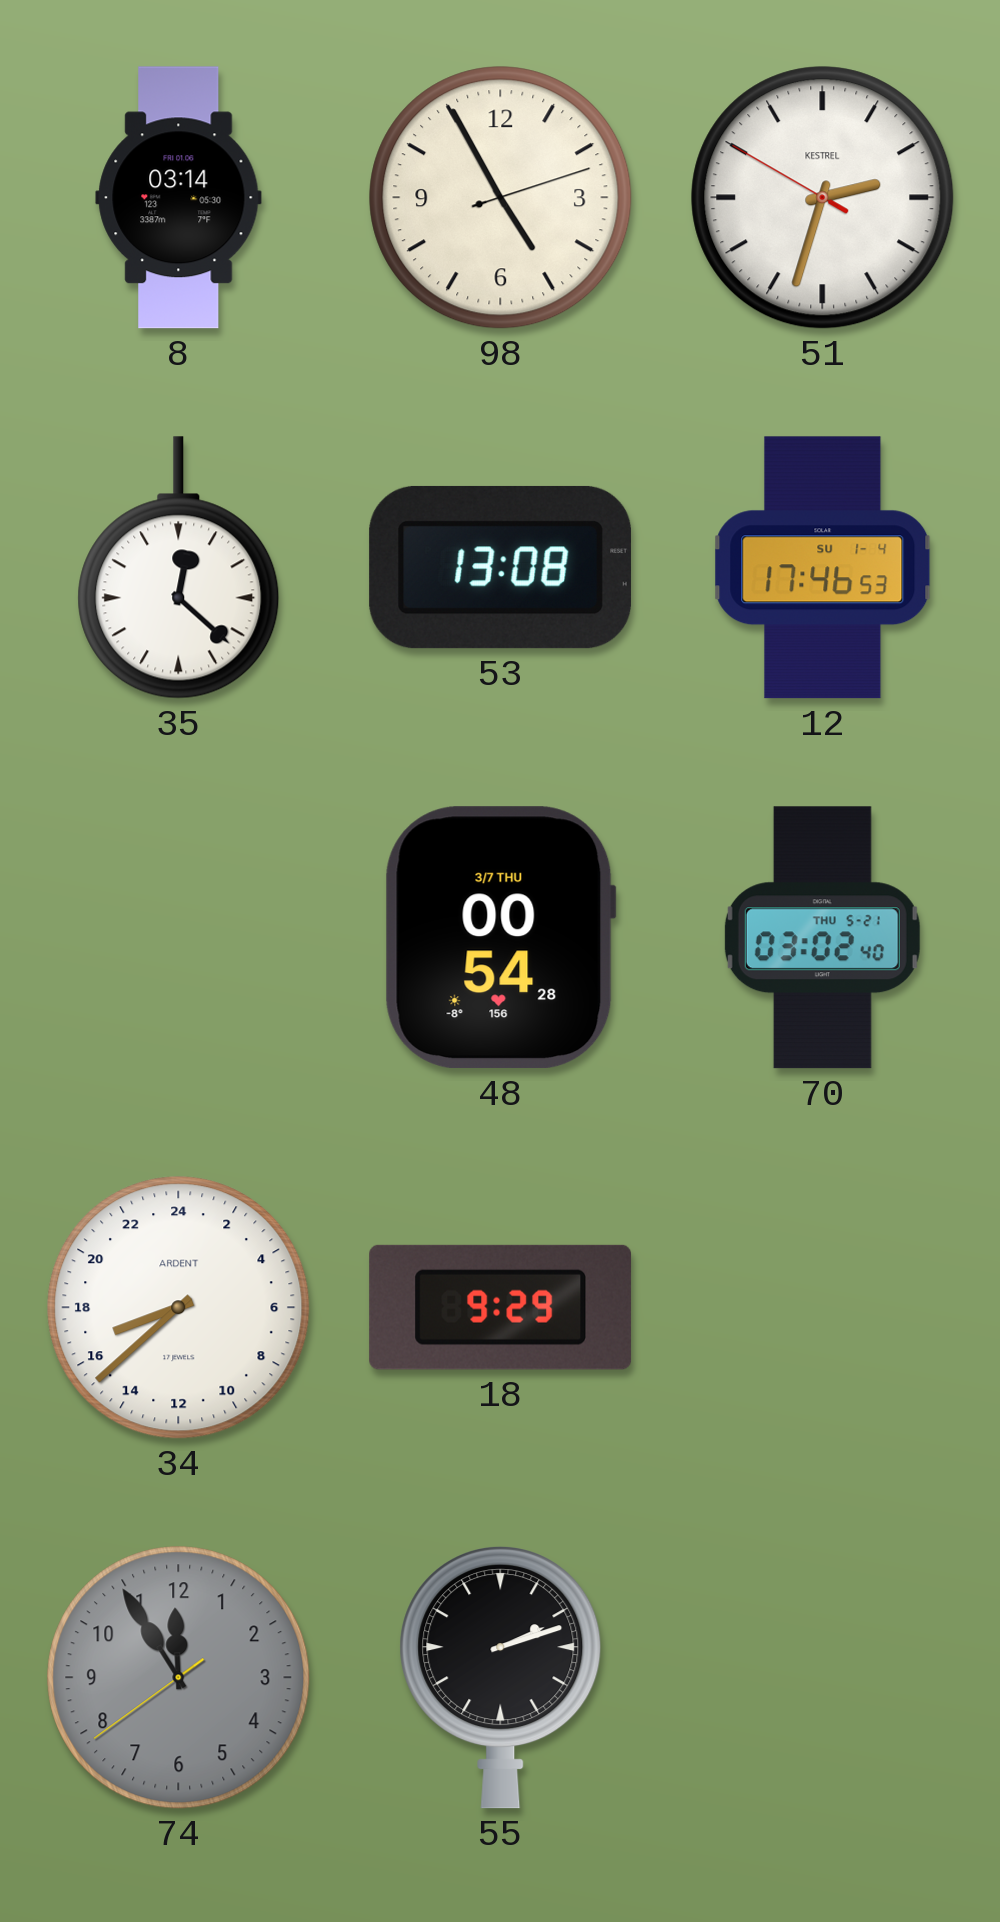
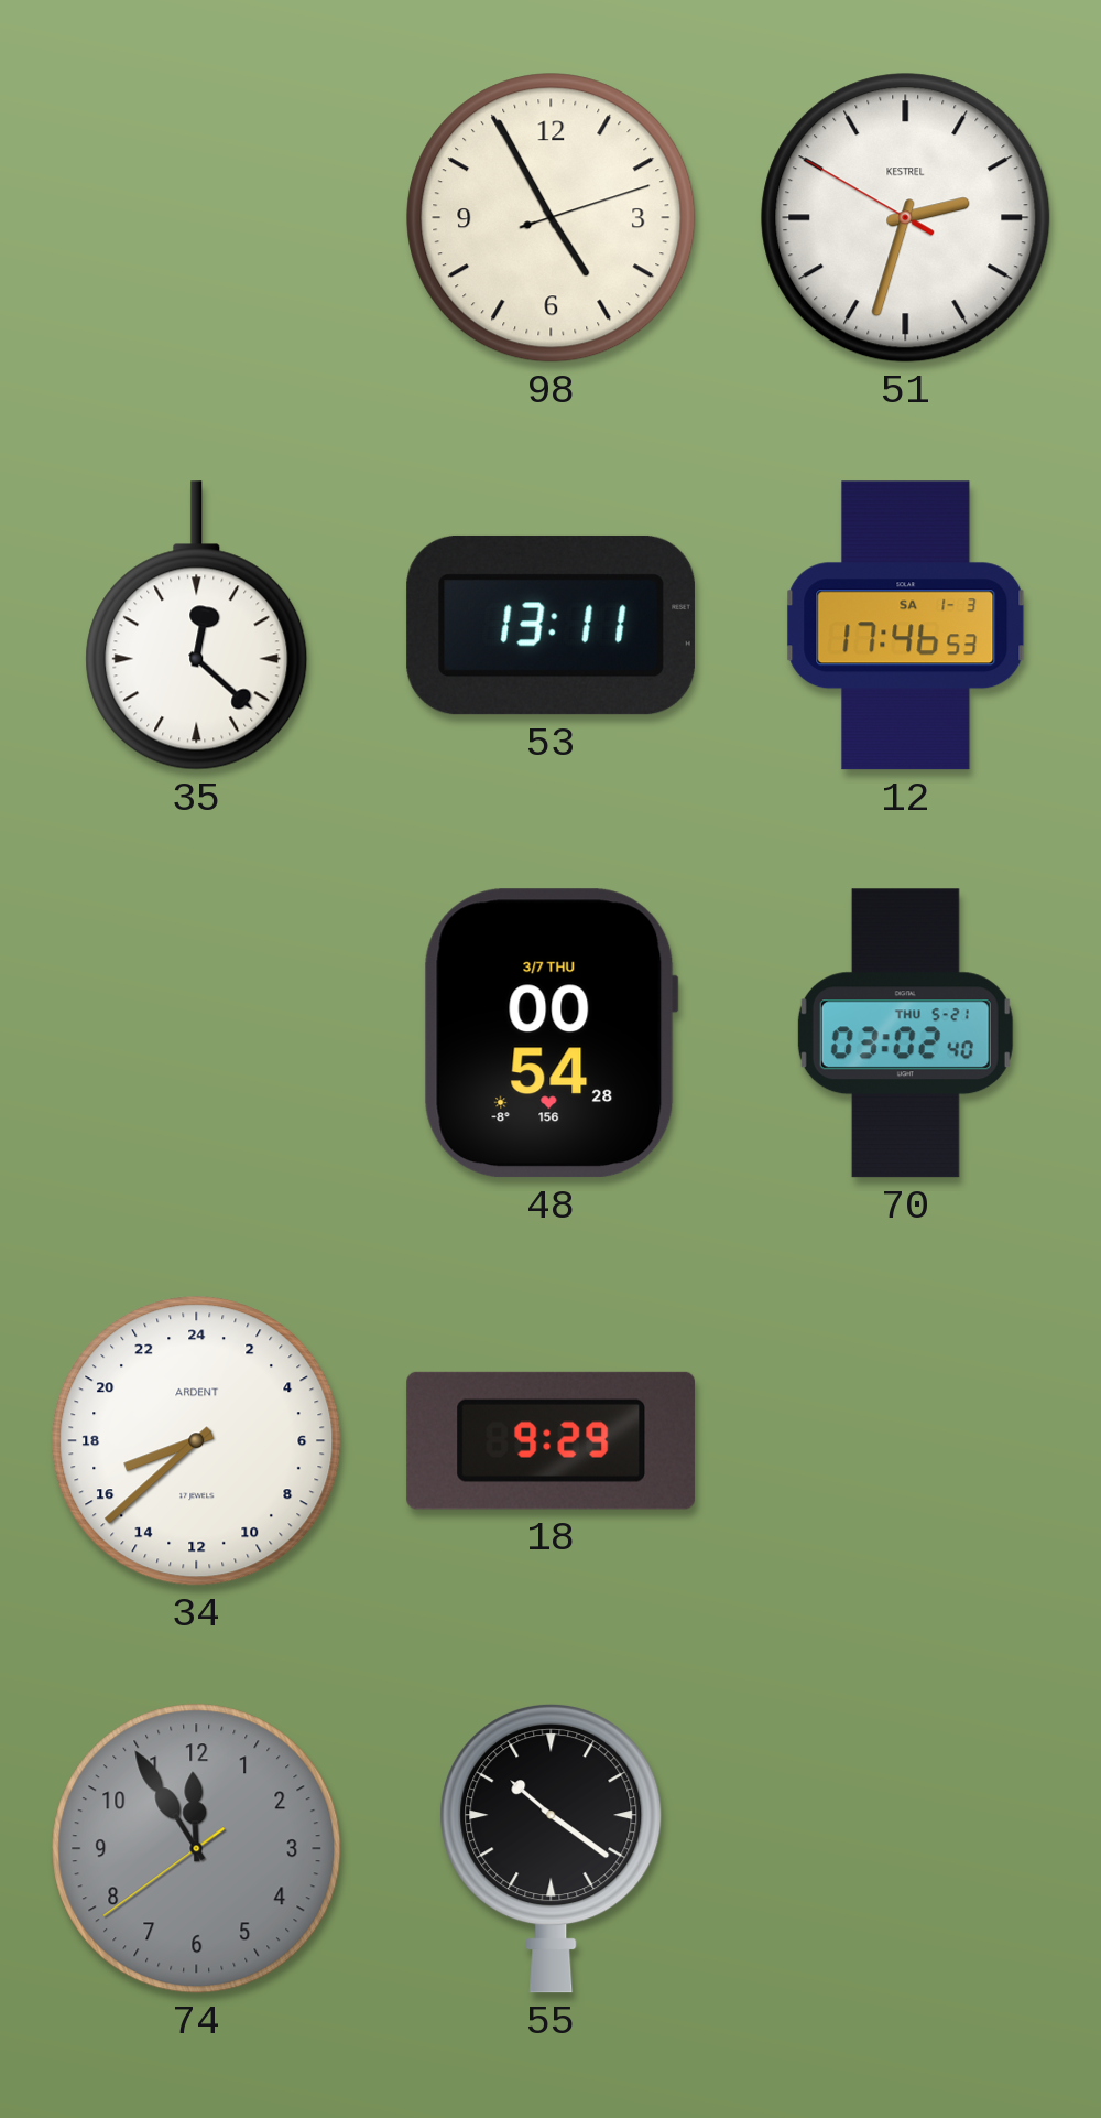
8: 03:14 -> none
53: 13:08 -> 13:11
12 date: SU 1-4 -> SA 1-3
55: 2:12 -> 10:21
